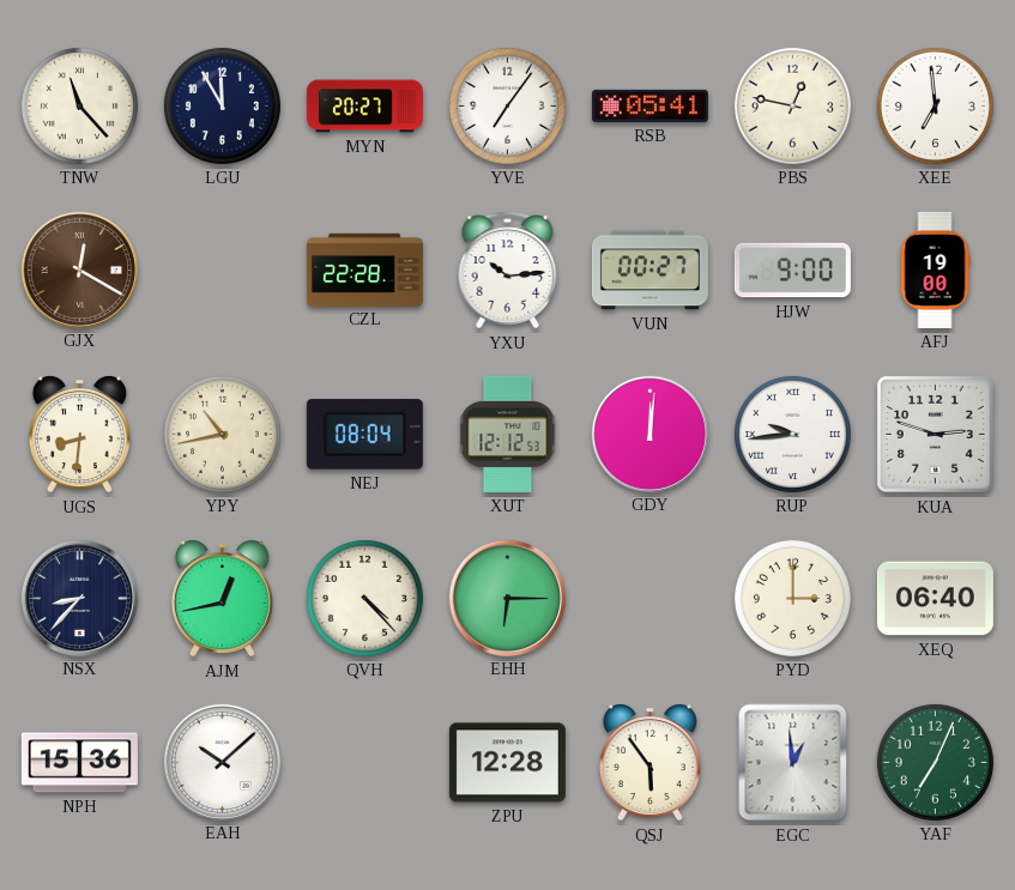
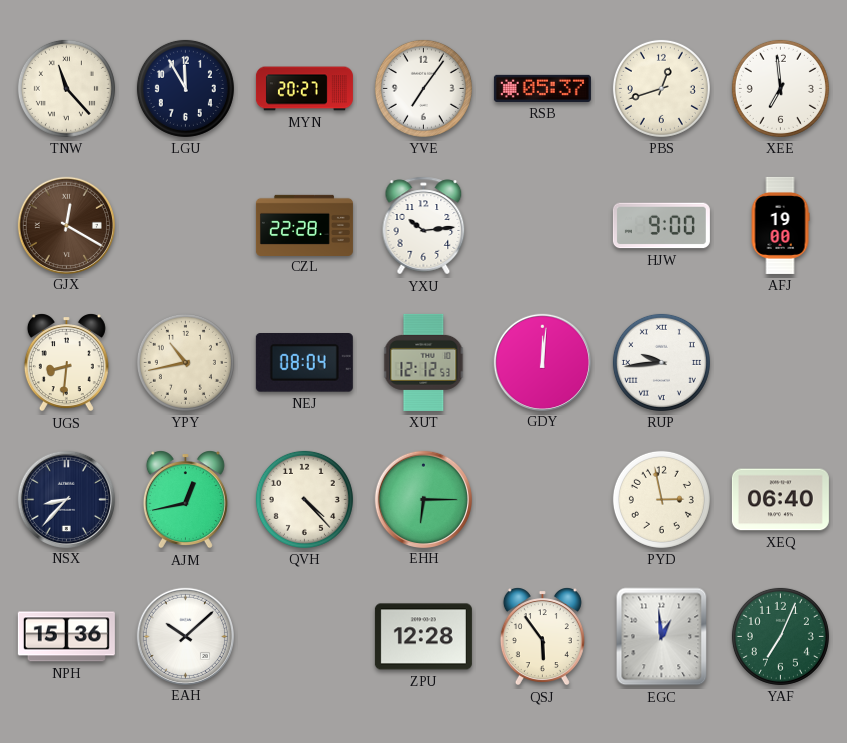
RSB: 05:41 -> 05:37
PBS: 12:47 -> 12:42
VUN: 00:27 -> none
KUA: 2:48 -> none
PYD: 3:00 -> 2:58
